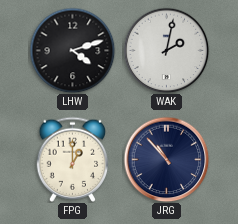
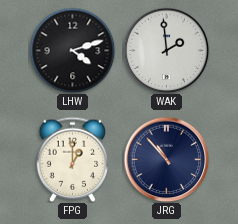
WAK: 2:02 -> 1:59
